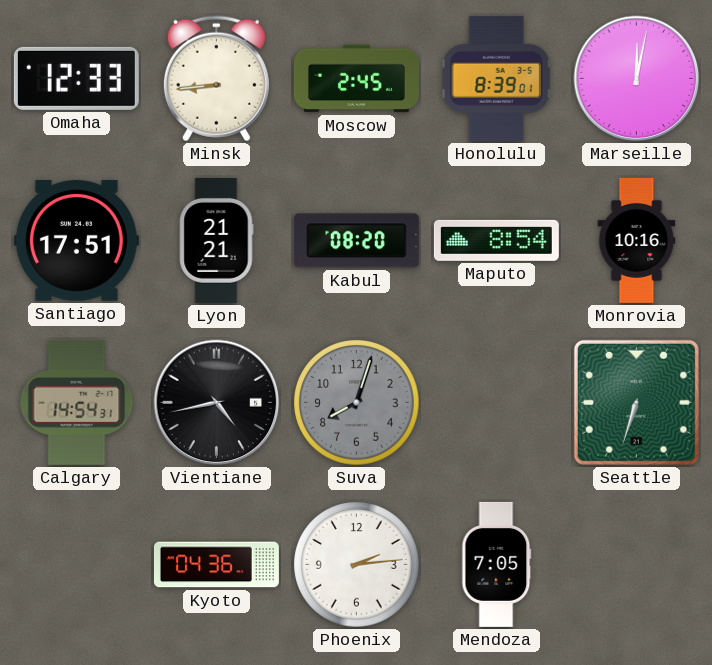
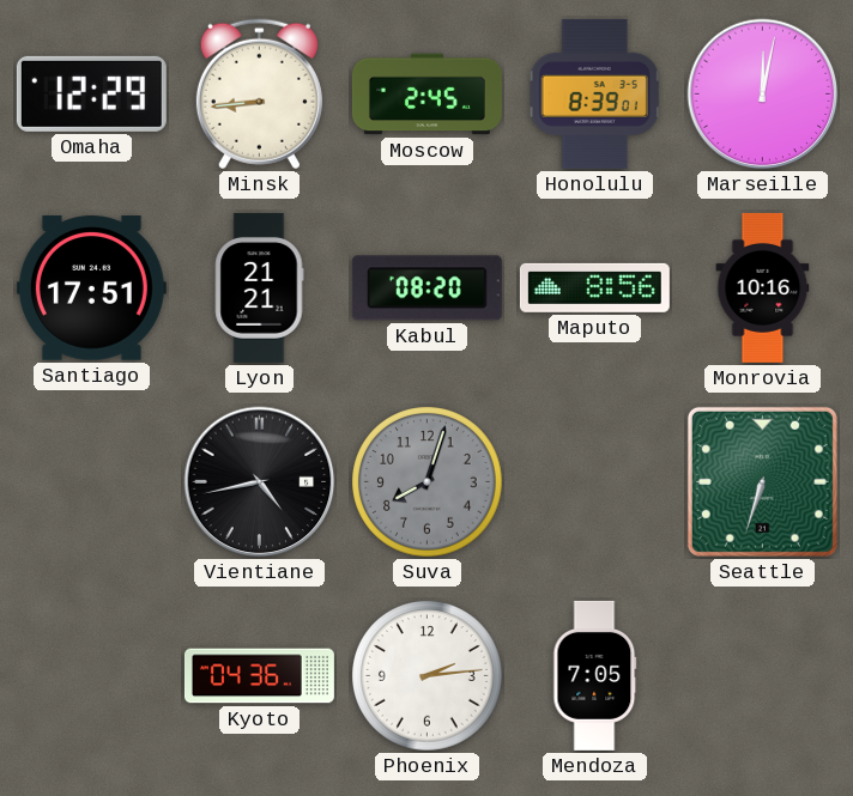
Omaha: 12:33 -> 12:29
Maputo: 8:54 -> 8:56
Calgary: 14:54 -> none
